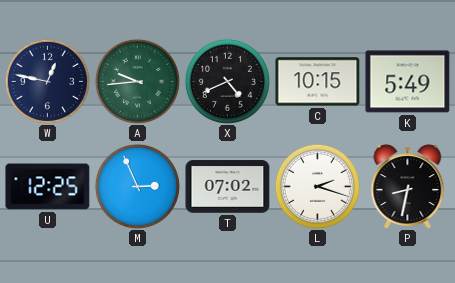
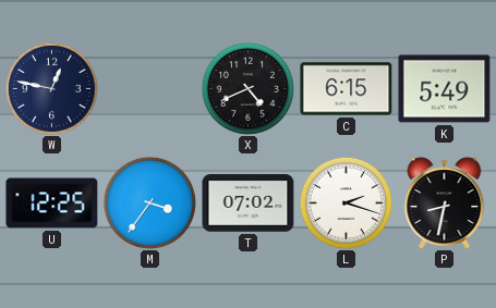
A: 9:44 -> none
C: 10:15 -> 6:15
M: 2:56 -> 3:36
